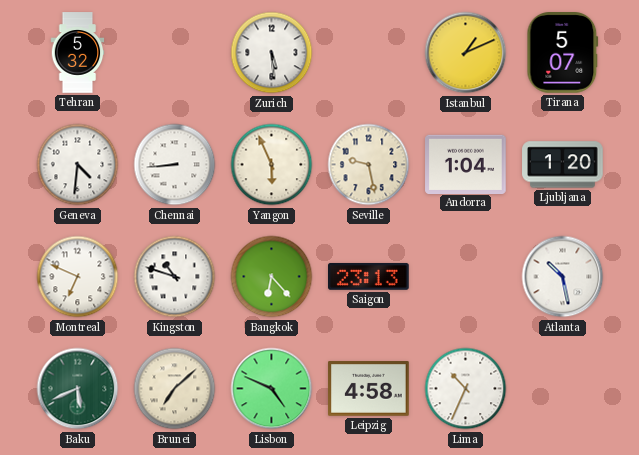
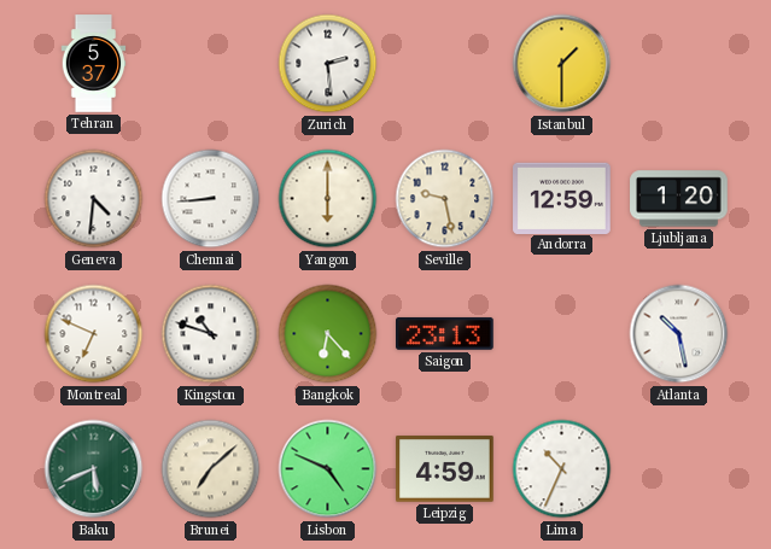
Tehran: 5:32 -> 5:37
Zurich: 5:29 -> 2:29
Istanbul: 1:11 -> 1:30
Tirana: 5:07 -> none
Yangon: 5:56 -> 6:00
Andorra: 1:04 -> 12:59
Leipzig: 4:58 -> 4:59
